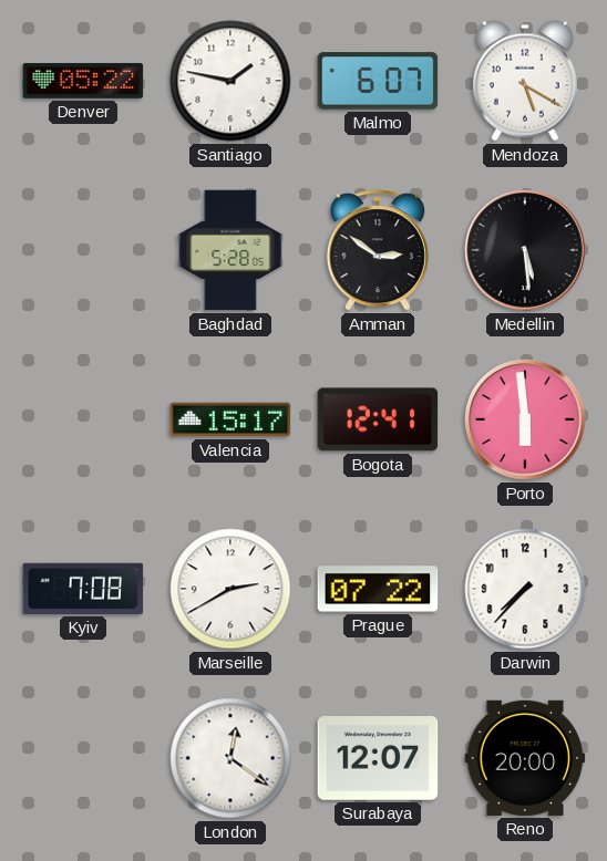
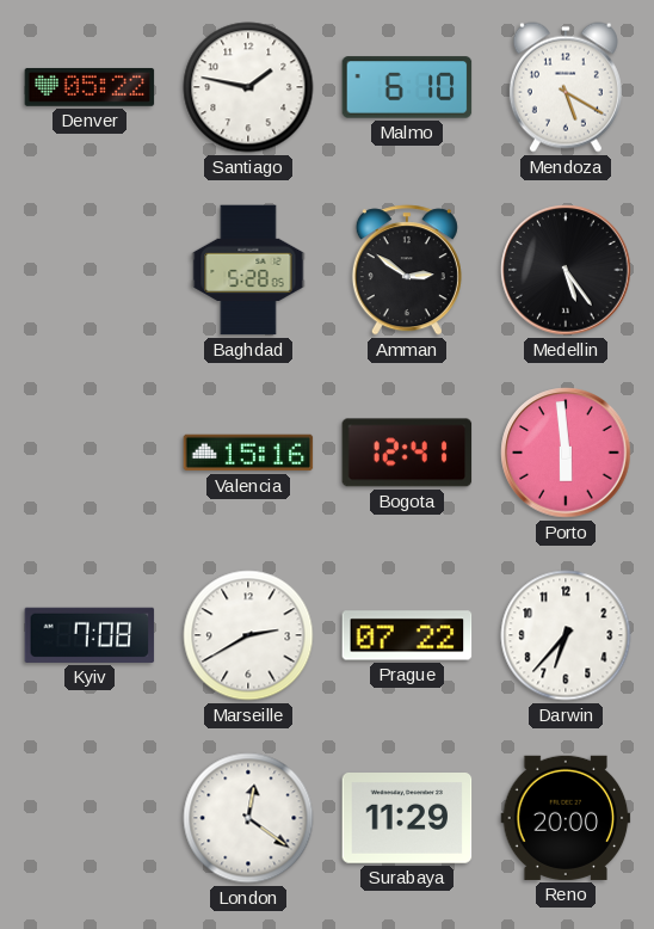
Malmo: 6:07 -> 6:10
Medellin: 5:29 -> 5:24
Valencia: 15:17 -> 15:16
Darwin: 7:37 -> 6:37
Surabaya: 12:07 -> 11:29
